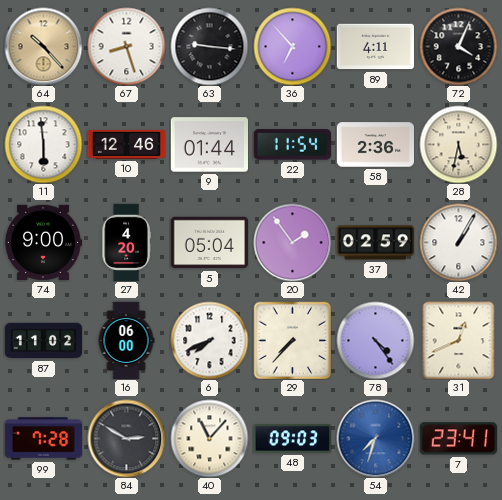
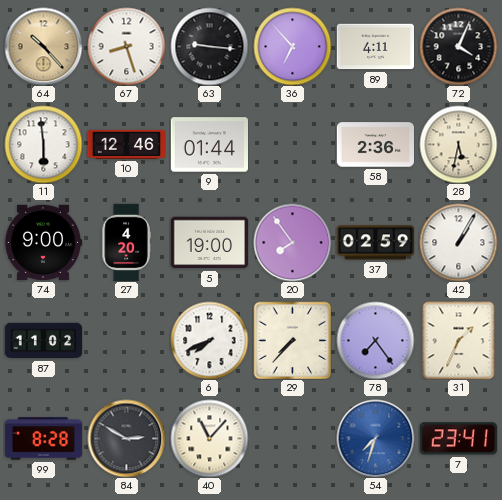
22: 11:54 -> none
5: 05:04 -> 19:00
20: 1:54 -> 7:54
16: 06:00 -> none
78: 4:24 -> 7:24
31: 12:41 -> 1:34
99: 7:28 -> 8:28
48: 09:03 -> none
